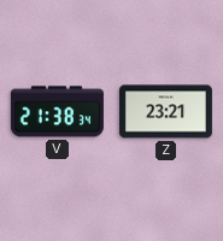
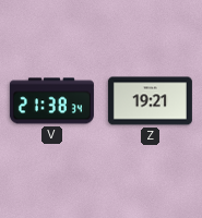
Z: 23:21 -> 19:21
